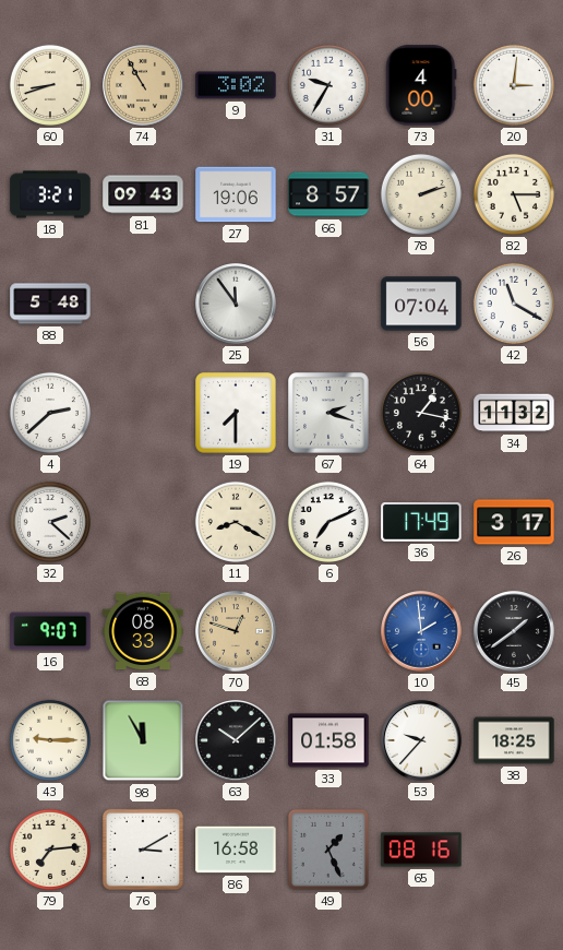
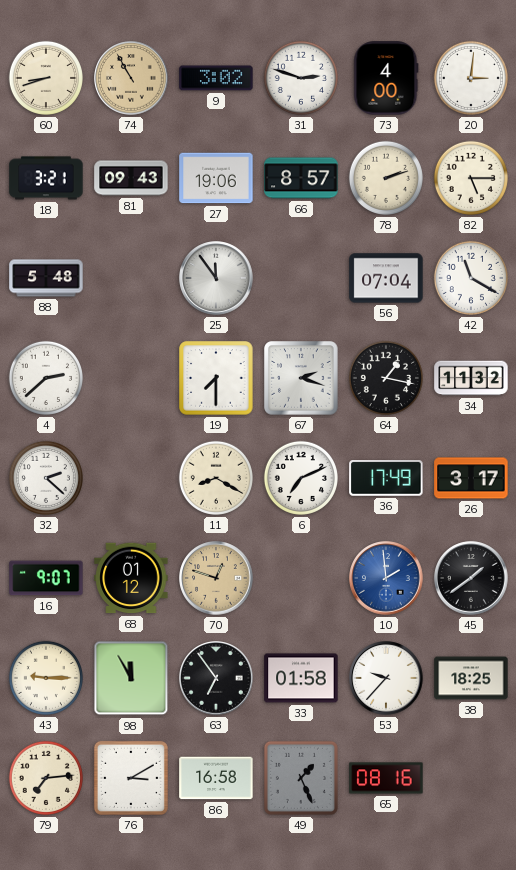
31: 9:35 -> 2:48
68: 08:33 -> 01:12
63: 10:08 -> 6:54
